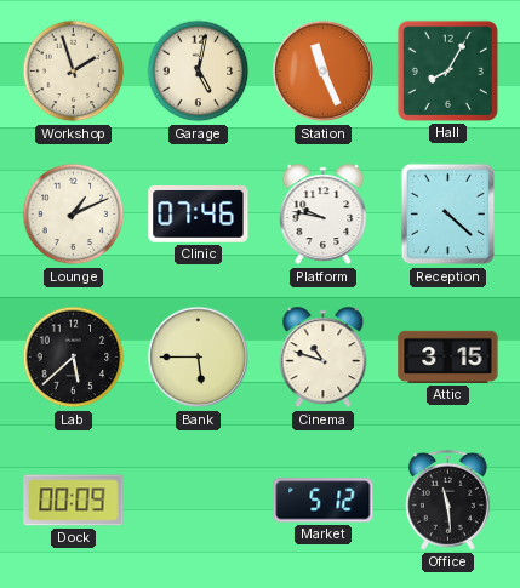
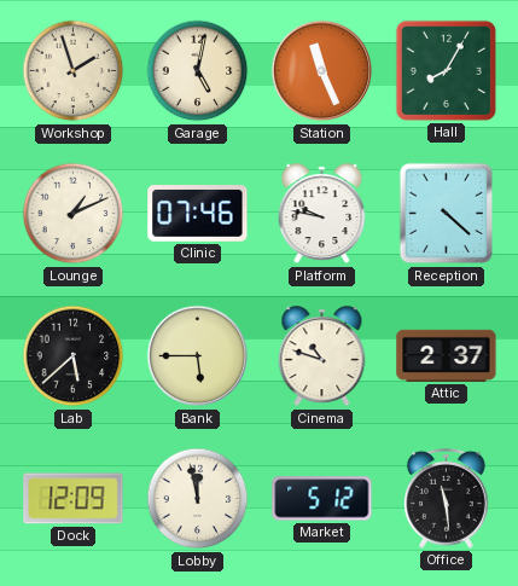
Attic: 3:15 -> 2:37
Dock: 00:09 -> 12:09
Lobby: none -> 11:58
